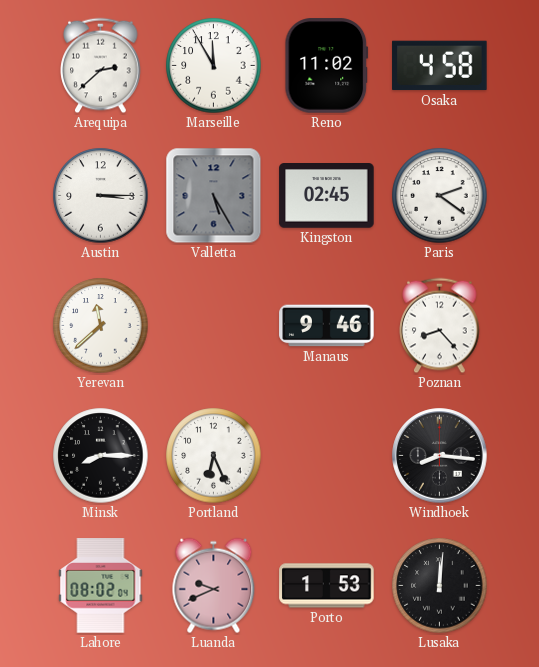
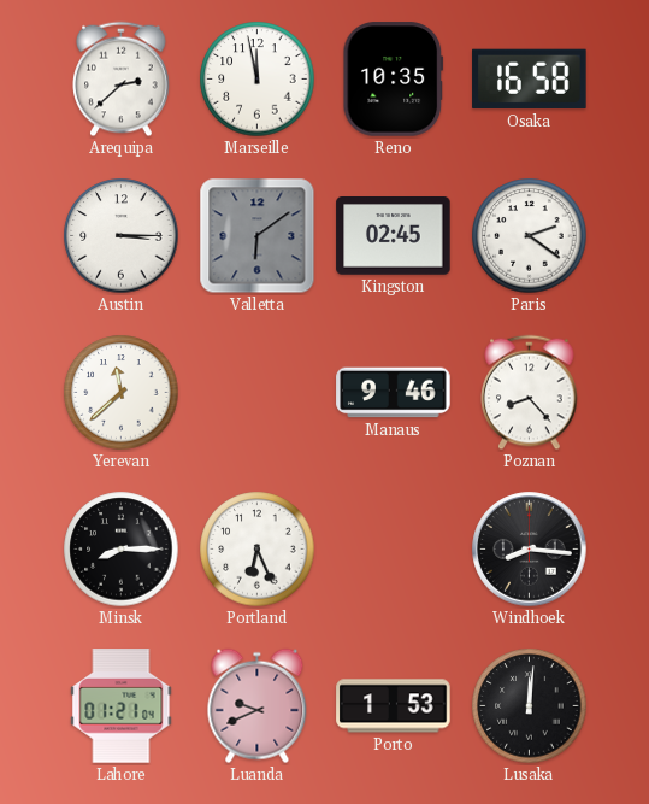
Marseille: 11:55 -> 11:58
Reno: 11:02 -> 10:35
Osaka: 4:58 -> 16:58
Valletta: 5:25 -> 6:09
Lahore: 08:02 -> 01:21
